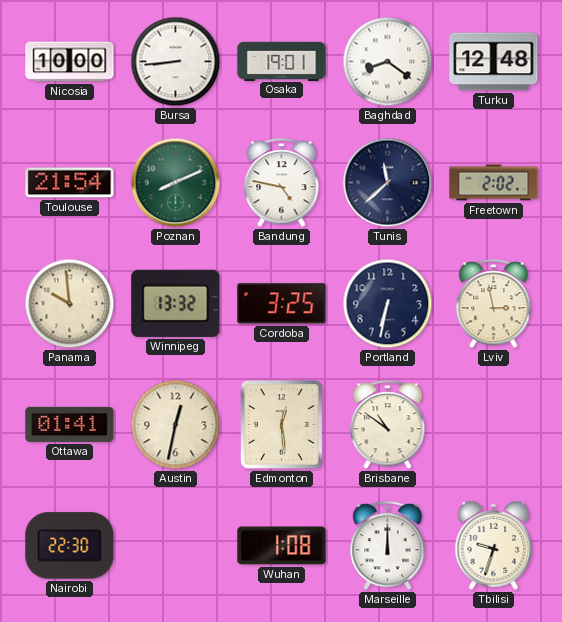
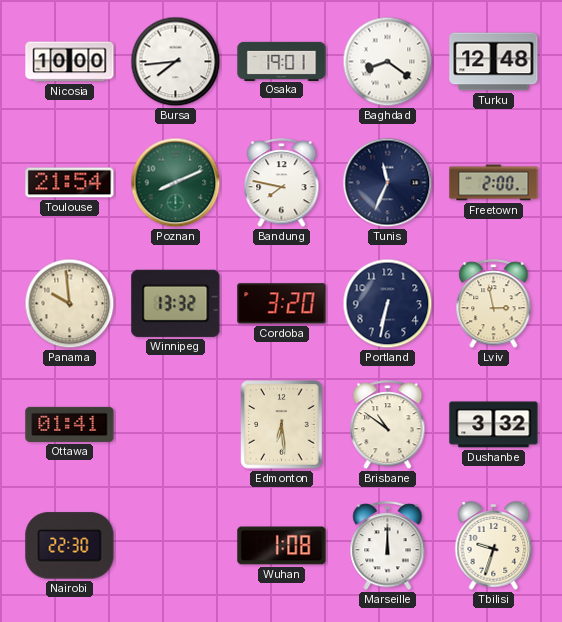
Bursa: 8:44 -> 7:44
Bandung: 4:47 -> 7:47
Tunis: 11:38 -> 11:34
Freetown: 2:02 -> 2:00
Cordoba: 3:25 -> 3:20
Austin: 12:32 -> none
Edmonton: 12:29 -> 6:29
Dushanbe: none -> 3:32
